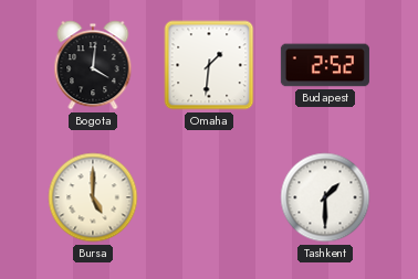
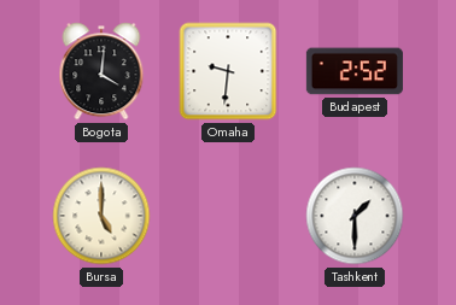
Omaha: 1:31 -> 9:31
